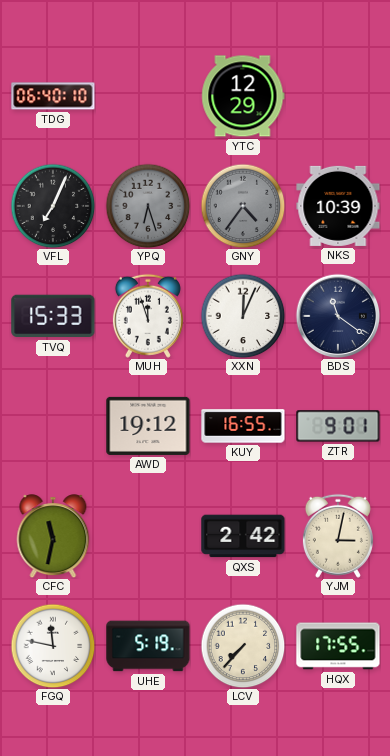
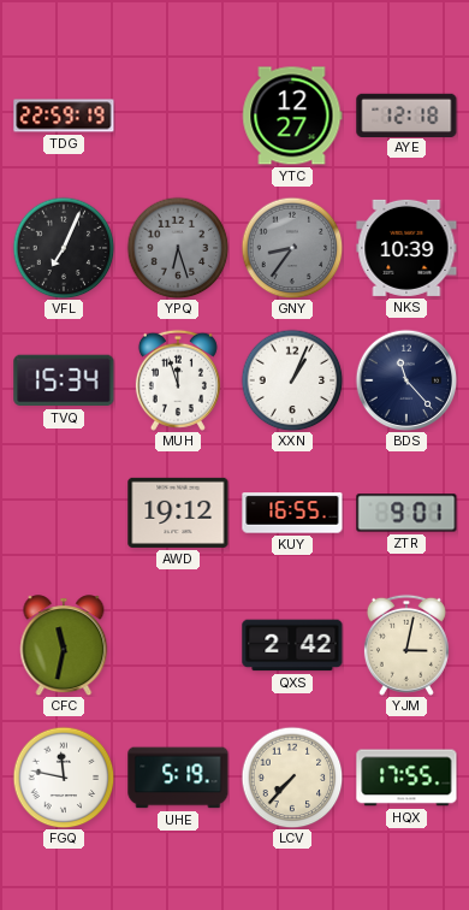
TDG: 06:40 -> 22:59
YTC: 12:29 -> 12:27
AYE: none -> 12:18
GNY: 4:36 -> 8:36
TVQ: 15:33 -> 15:34
XXN: 12:04 -> 1:04
BDS: 11:21 -> 11:23
